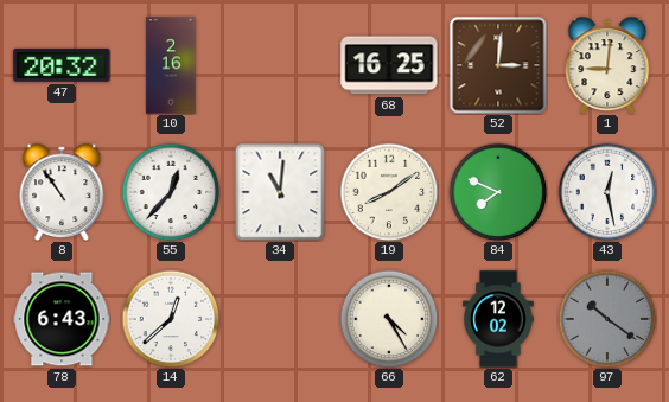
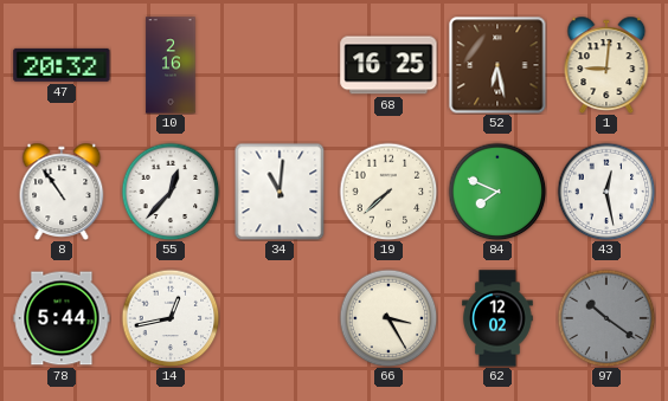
52: 3:01 -> 6:28
19: 8:09 -> 7:38
78: 6:43 -> 5:44
14: 12:38 -> 12:43
66: 4:25 -> 3:25
